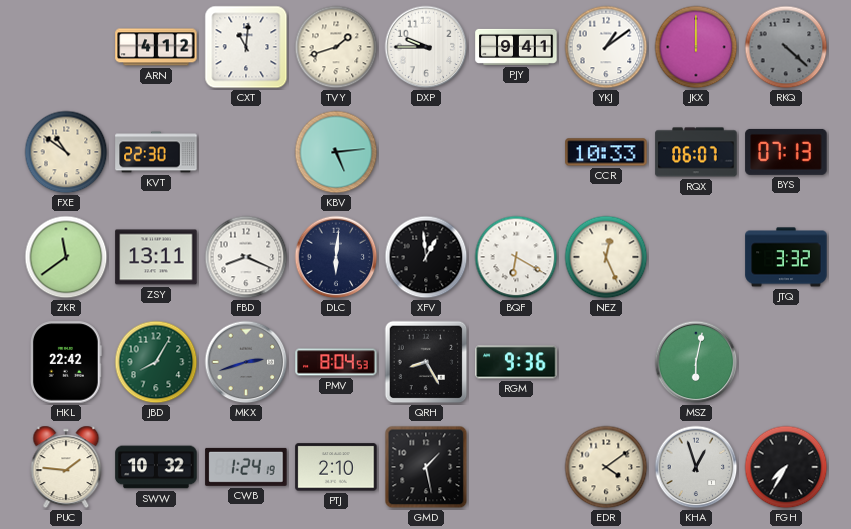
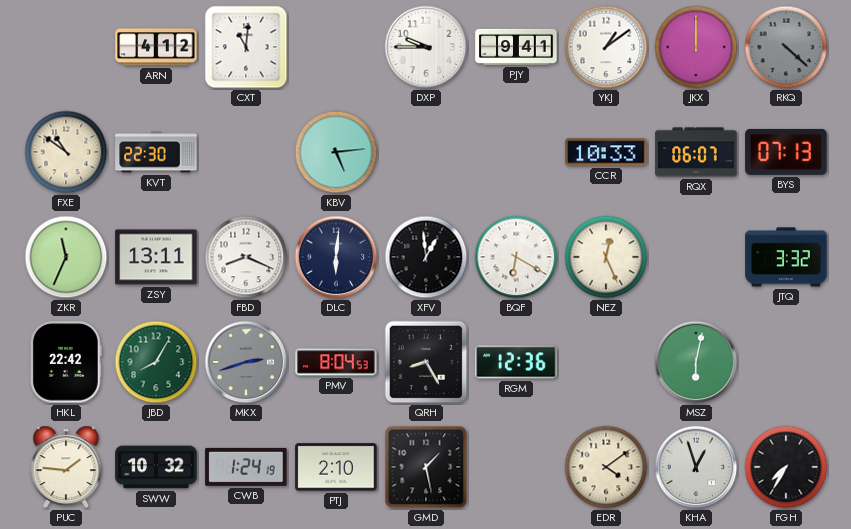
TVY: 1:42 -> none
ZKR: 11:39 -> 11:34
RGM: 9:36 -> 12:36
